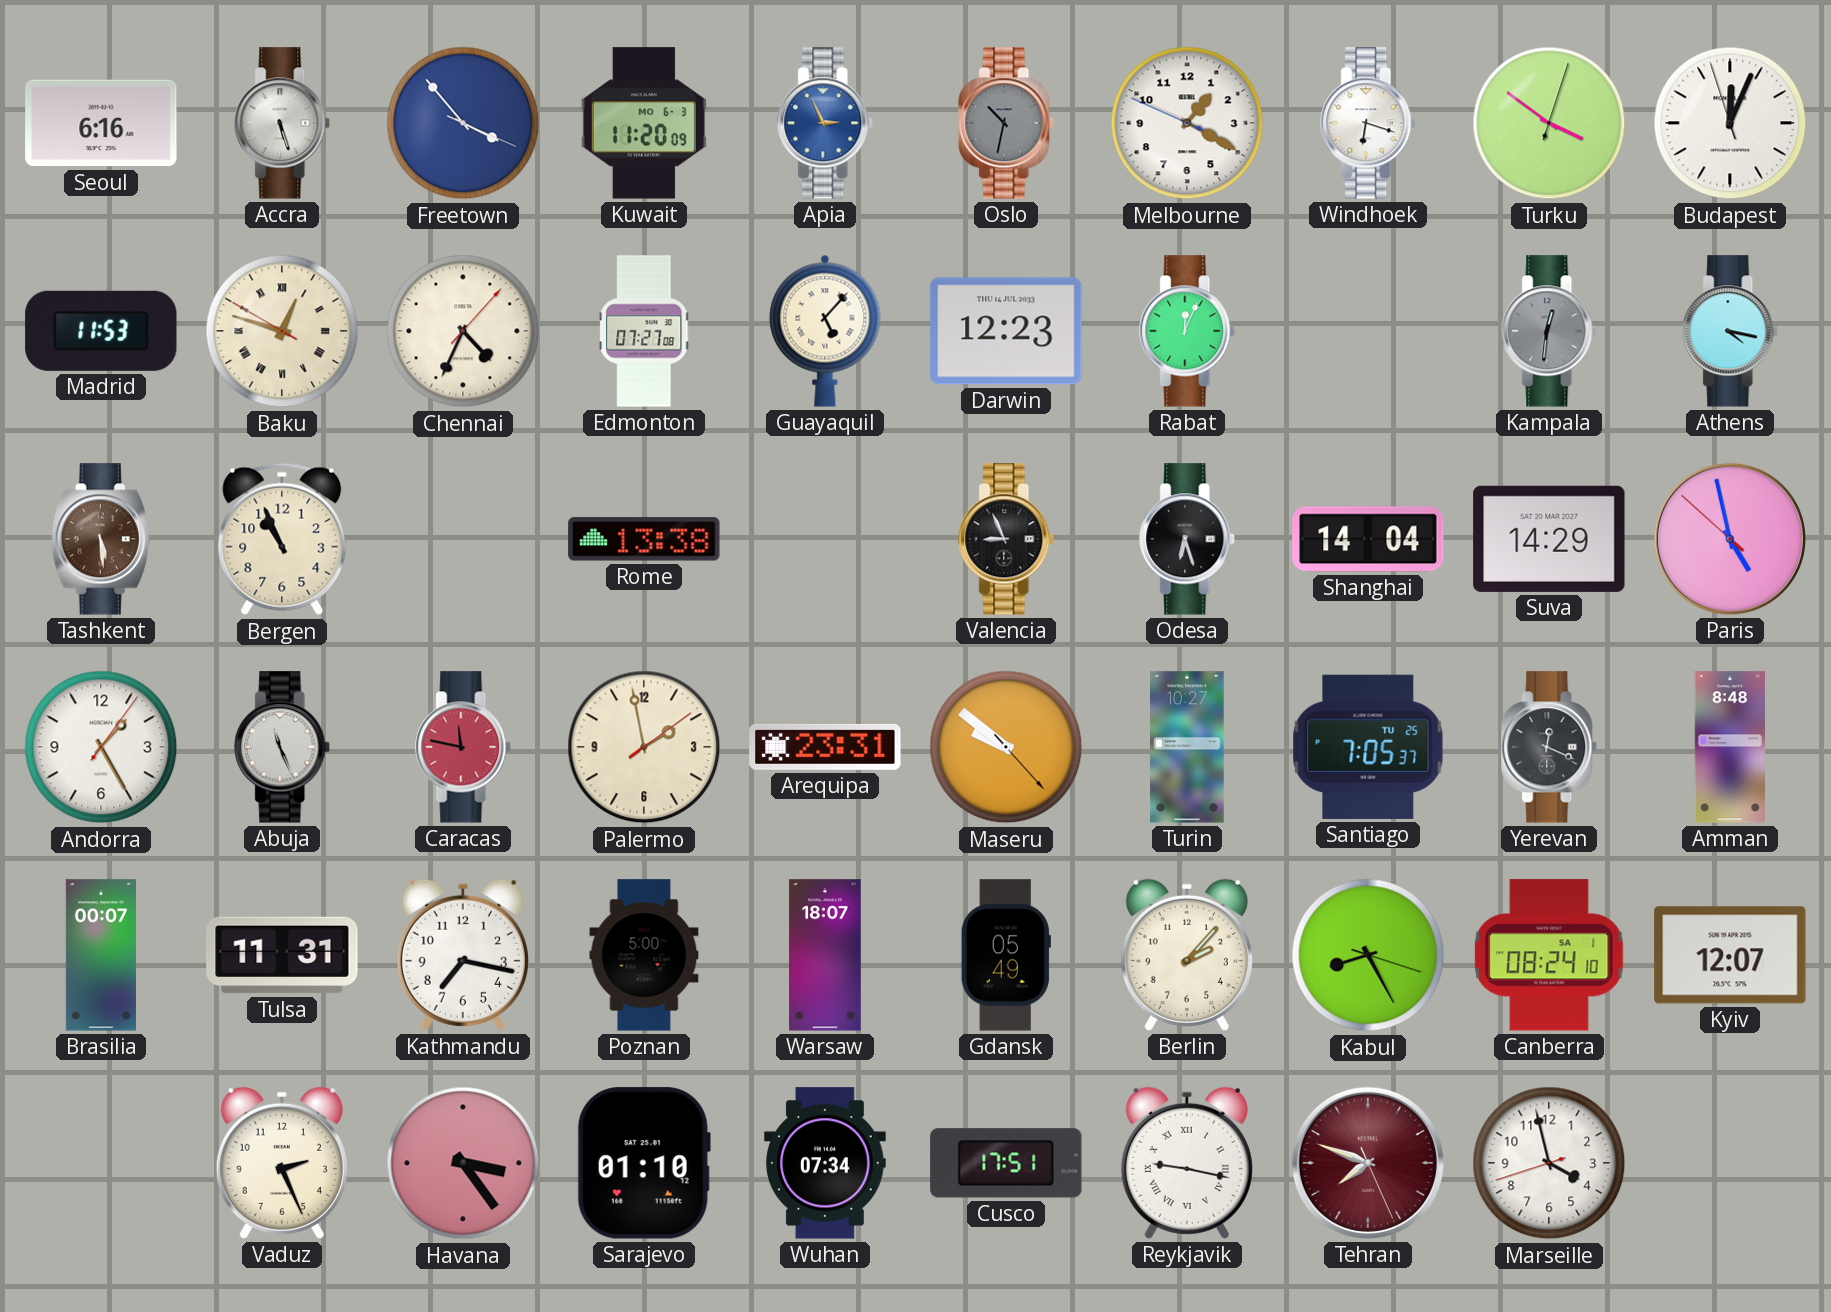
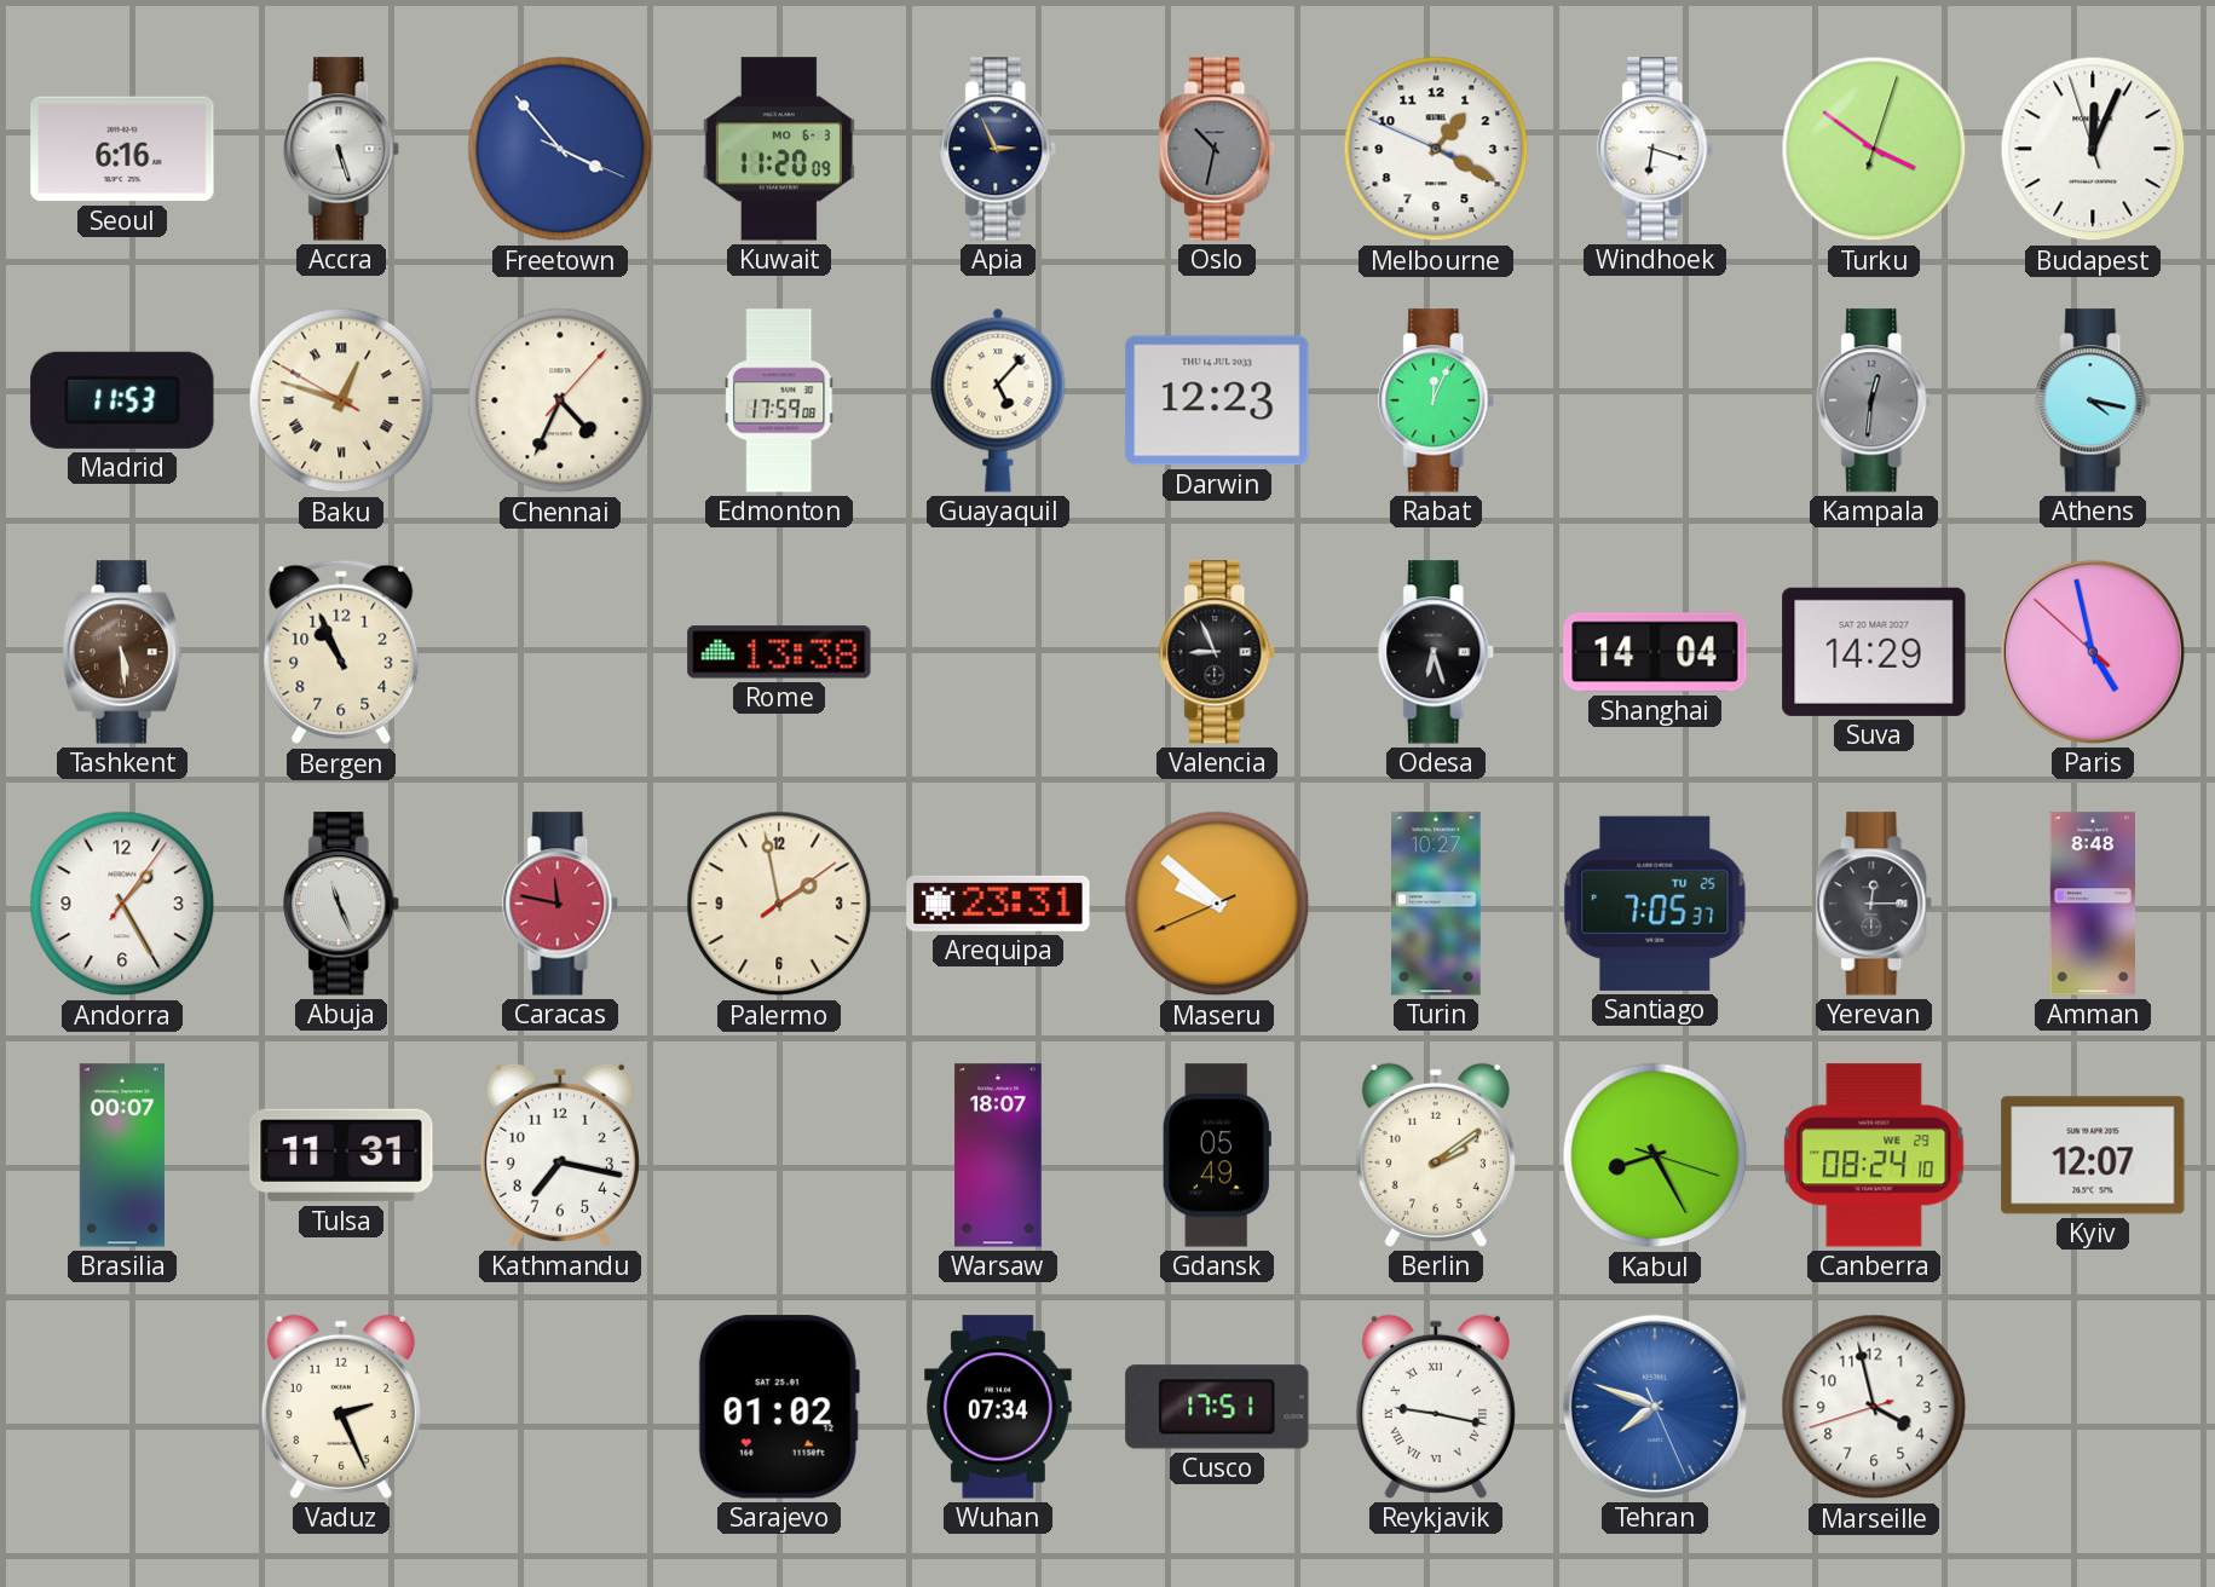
Apia dial: blue -> navy
Edmonton: 07:27 -> 17:59
Maseru: 9:51:23 -> 9:51:41
Yerevan: 12:19 -> 12:15
Poznan: 5:00 -> none
Berlin: 2:07 -> 2:09
Canberra date: SA 1 -> WE 29
Havana: 3:24 -> none
Sarajevo: 01:10 -> 01:02
Tehran dial: burgundy -> blue
